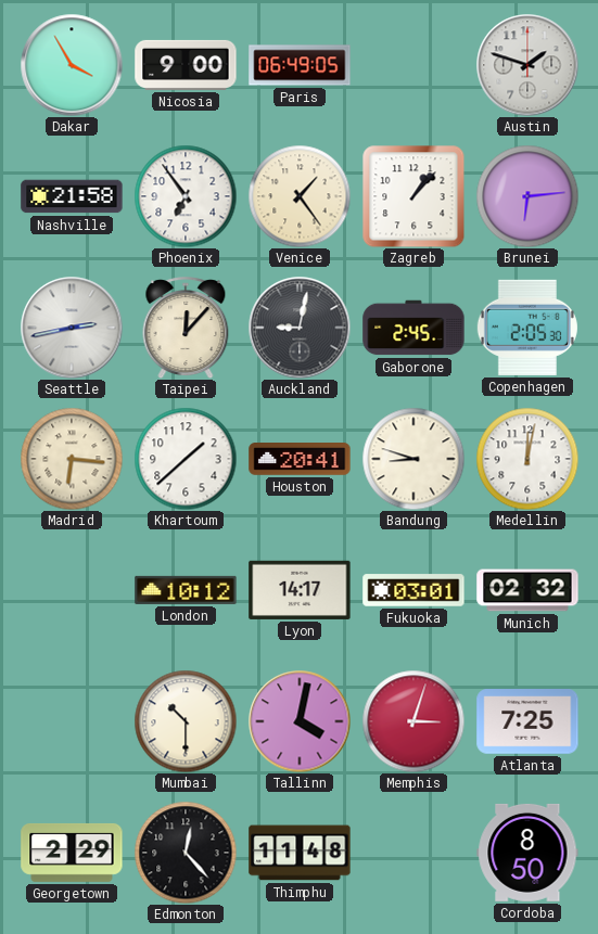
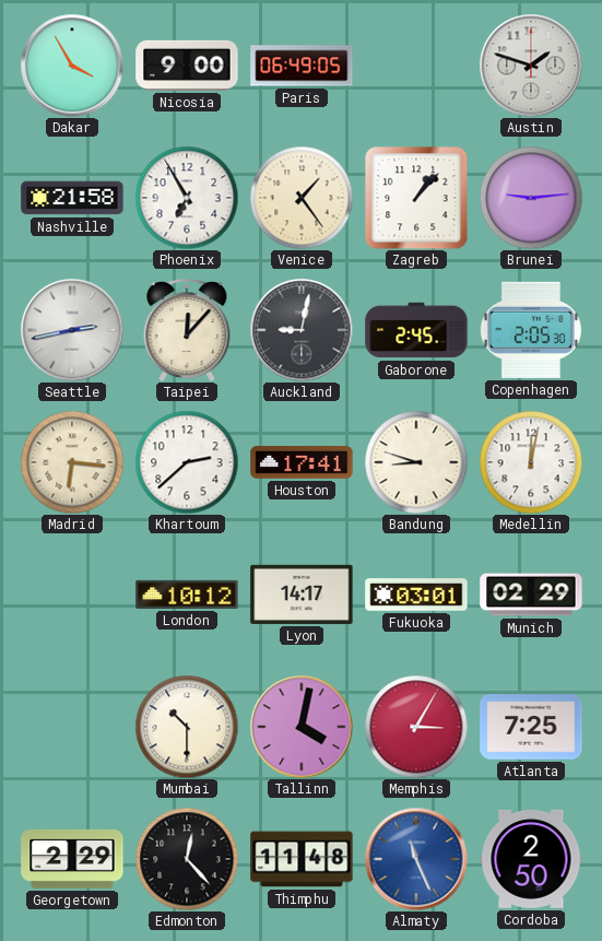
Phoenix: 6:54 -> 6:55
Brunei: 6:14 -> 9:14
Khartoum: 1:38 -> 2:38
Houston: 20:41 -> 17:41
Munich: 02:32 -> 02:29
Memphis: 3:03 -> 3:05
Almaty: none -> 11:26
Cordoba: 8:50 -> 2:50
